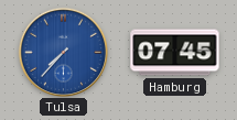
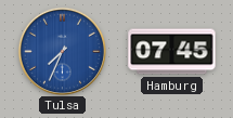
Tulsa: 7:37 -> 7:34
